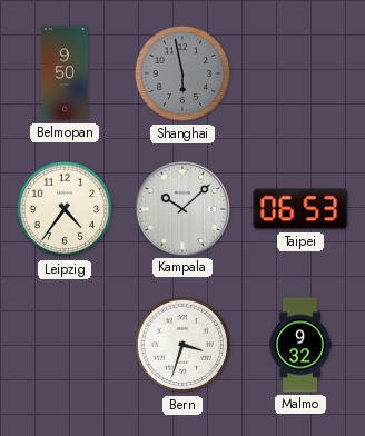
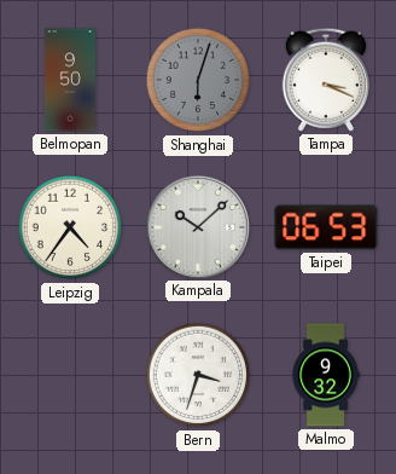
Shanghai: 5:58 -> 6:03
Tampa: none -> 3:19
